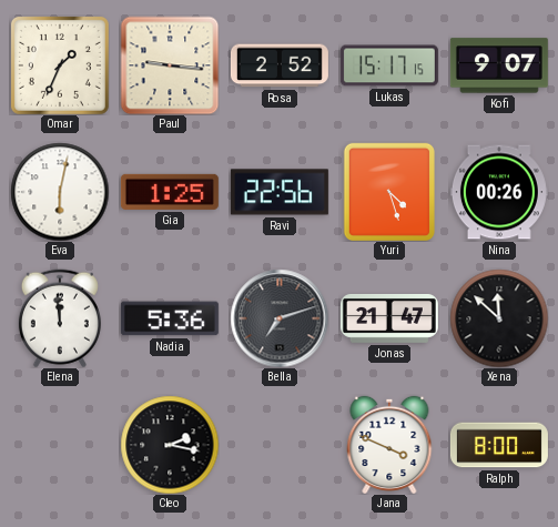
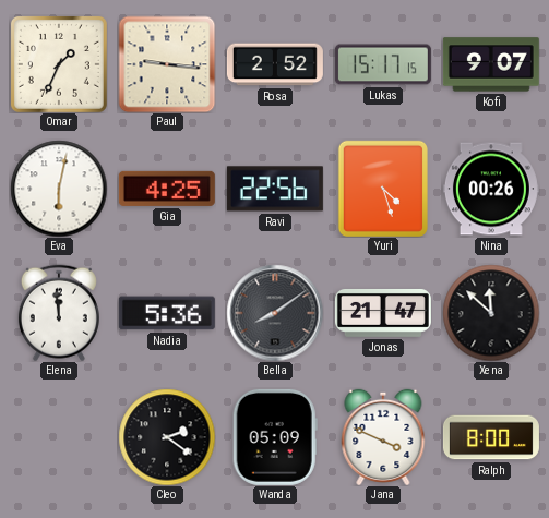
Gia: 1:25 -> 4:25
Bella: 7:12 -> 8:09
Cleo: 2:17 -> 2:21
Wanda: none -> 05:09
